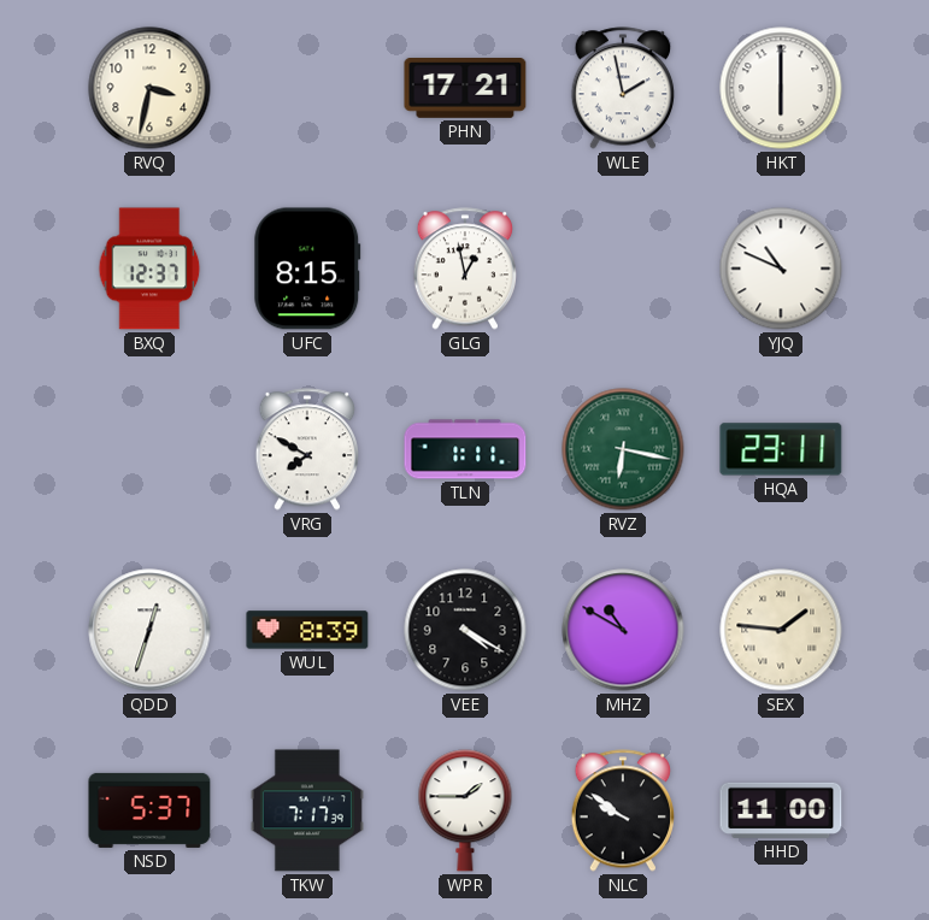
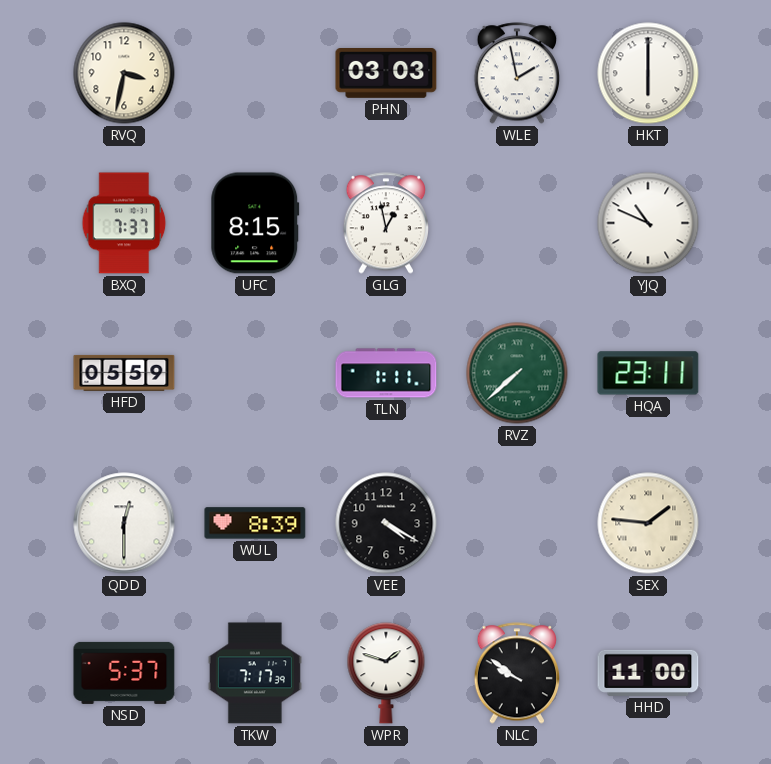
PHN: 17:21 -> 03:03
BXQ: 12:37 -> 7:37
HFD: none -> 05:59
VRG: 7:50 -> none
RVZ: 6:17 -> 7:38
QDD: 12:33 -> 12:30
MHZ: 10:50 -> none
WPR: 1:45 -> 1:48
